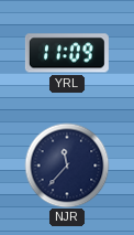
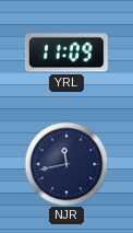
NJR: 11:37 -> 11:43
